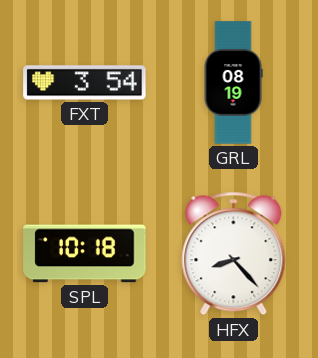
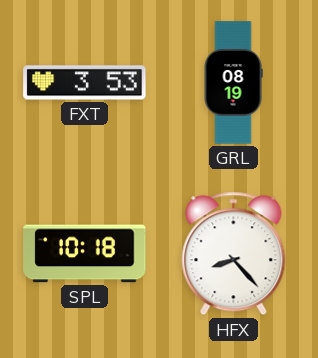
FXT: 3:54 -> 3:53
